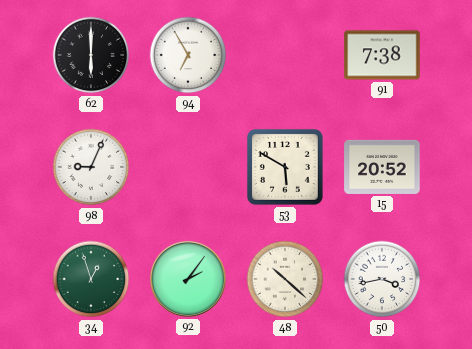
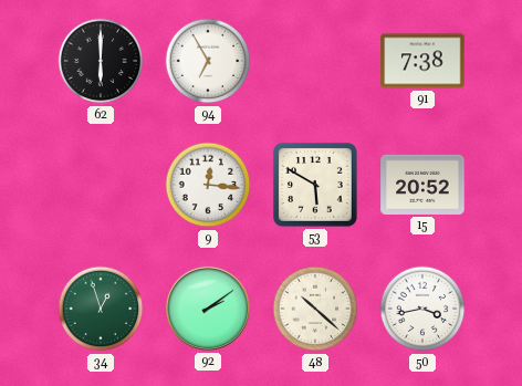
98: 9:04 -> none
9: none -> 12:16
92: 2:06 -> 2:09
